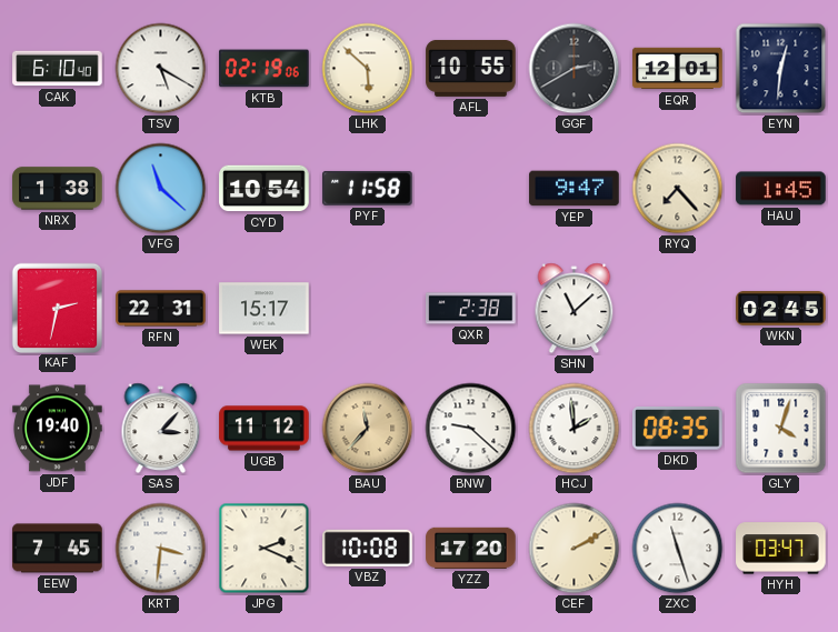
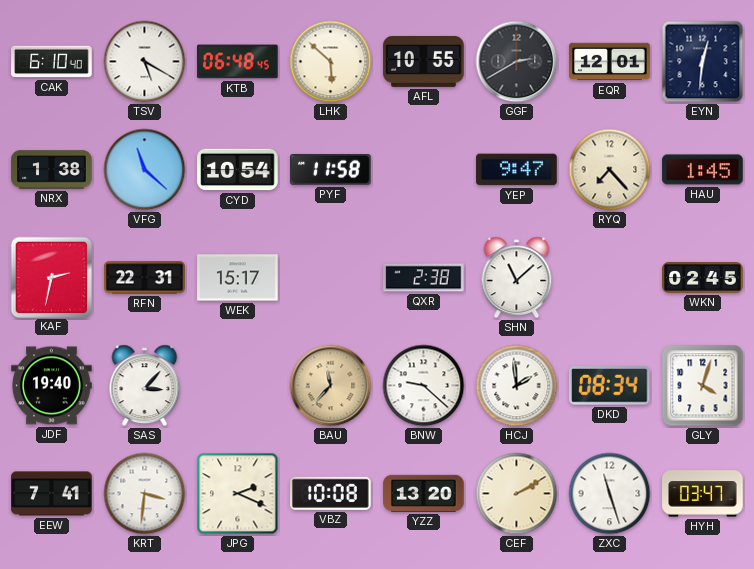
KTB: 02:19 -> 06:48
UGB: 11:12 -> none
DKD: 08:35 -> 08:34
EEW: 7:45 -> 7:41
YZZ: 17:20 -> 13:20
